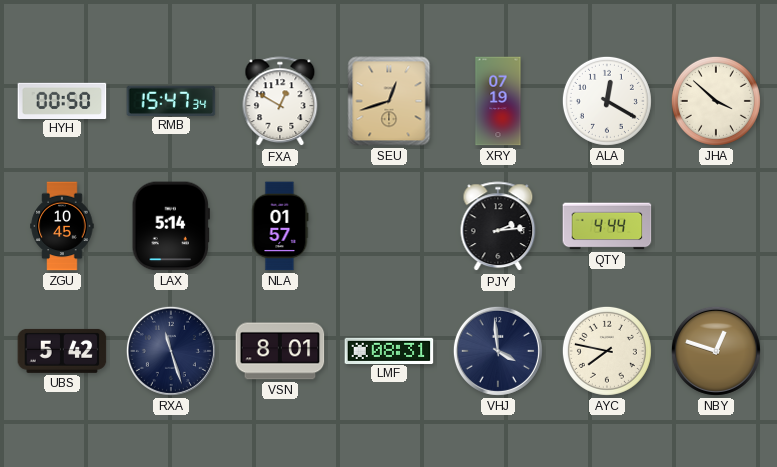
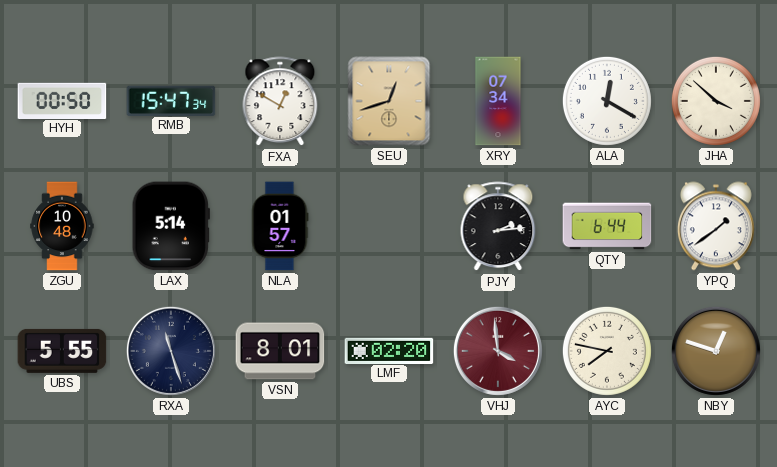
XRY: 07:19 -> 07:34
ZGU: 10:45 -> 10:48
QTY: 4:44 -> 6:44
YPQ: none -> 1:39
UBS: 5:42 -> 5:55
LMF: 08:31 -> 02:20
VHJ dial: navy -> burgundy
